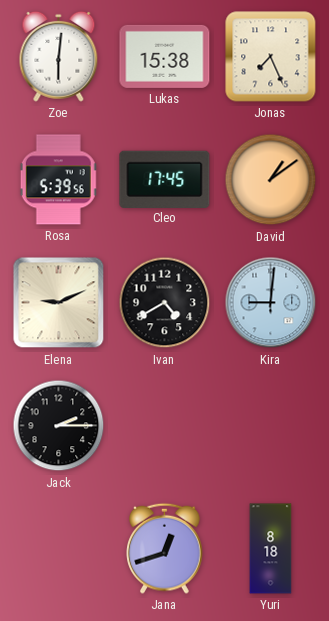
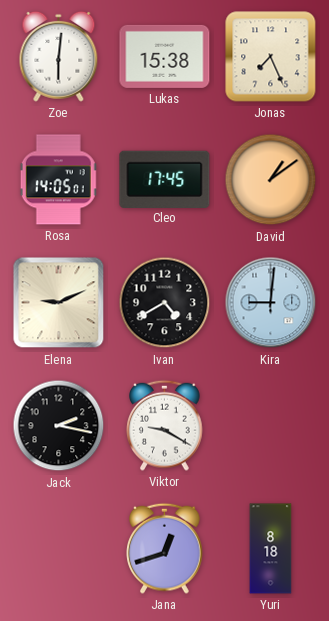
Rosa: 5:39 -> 14:05
Jack: 2:15 -> 2:17
Viktor: none -> 9:20
